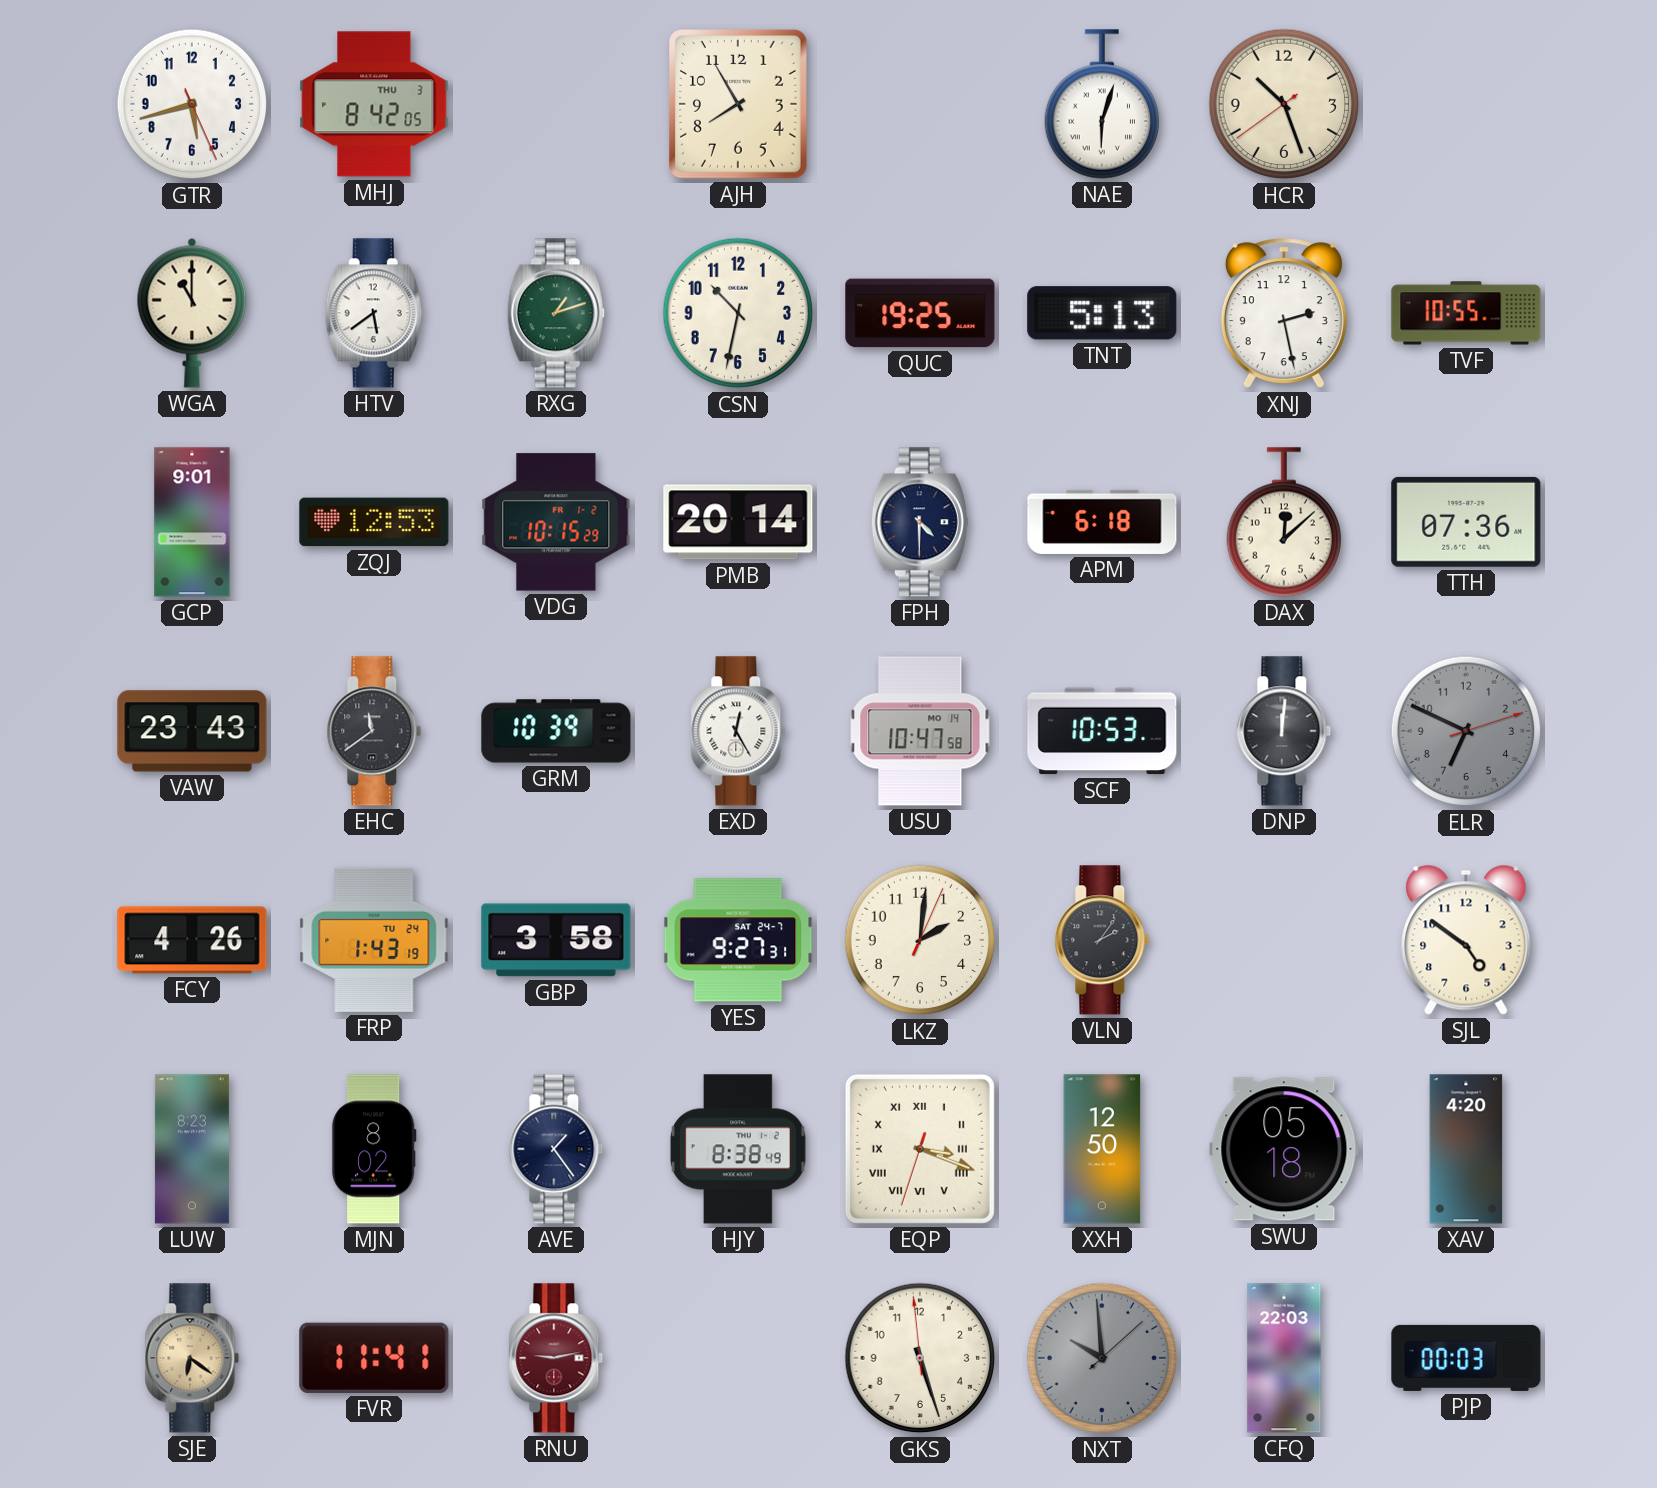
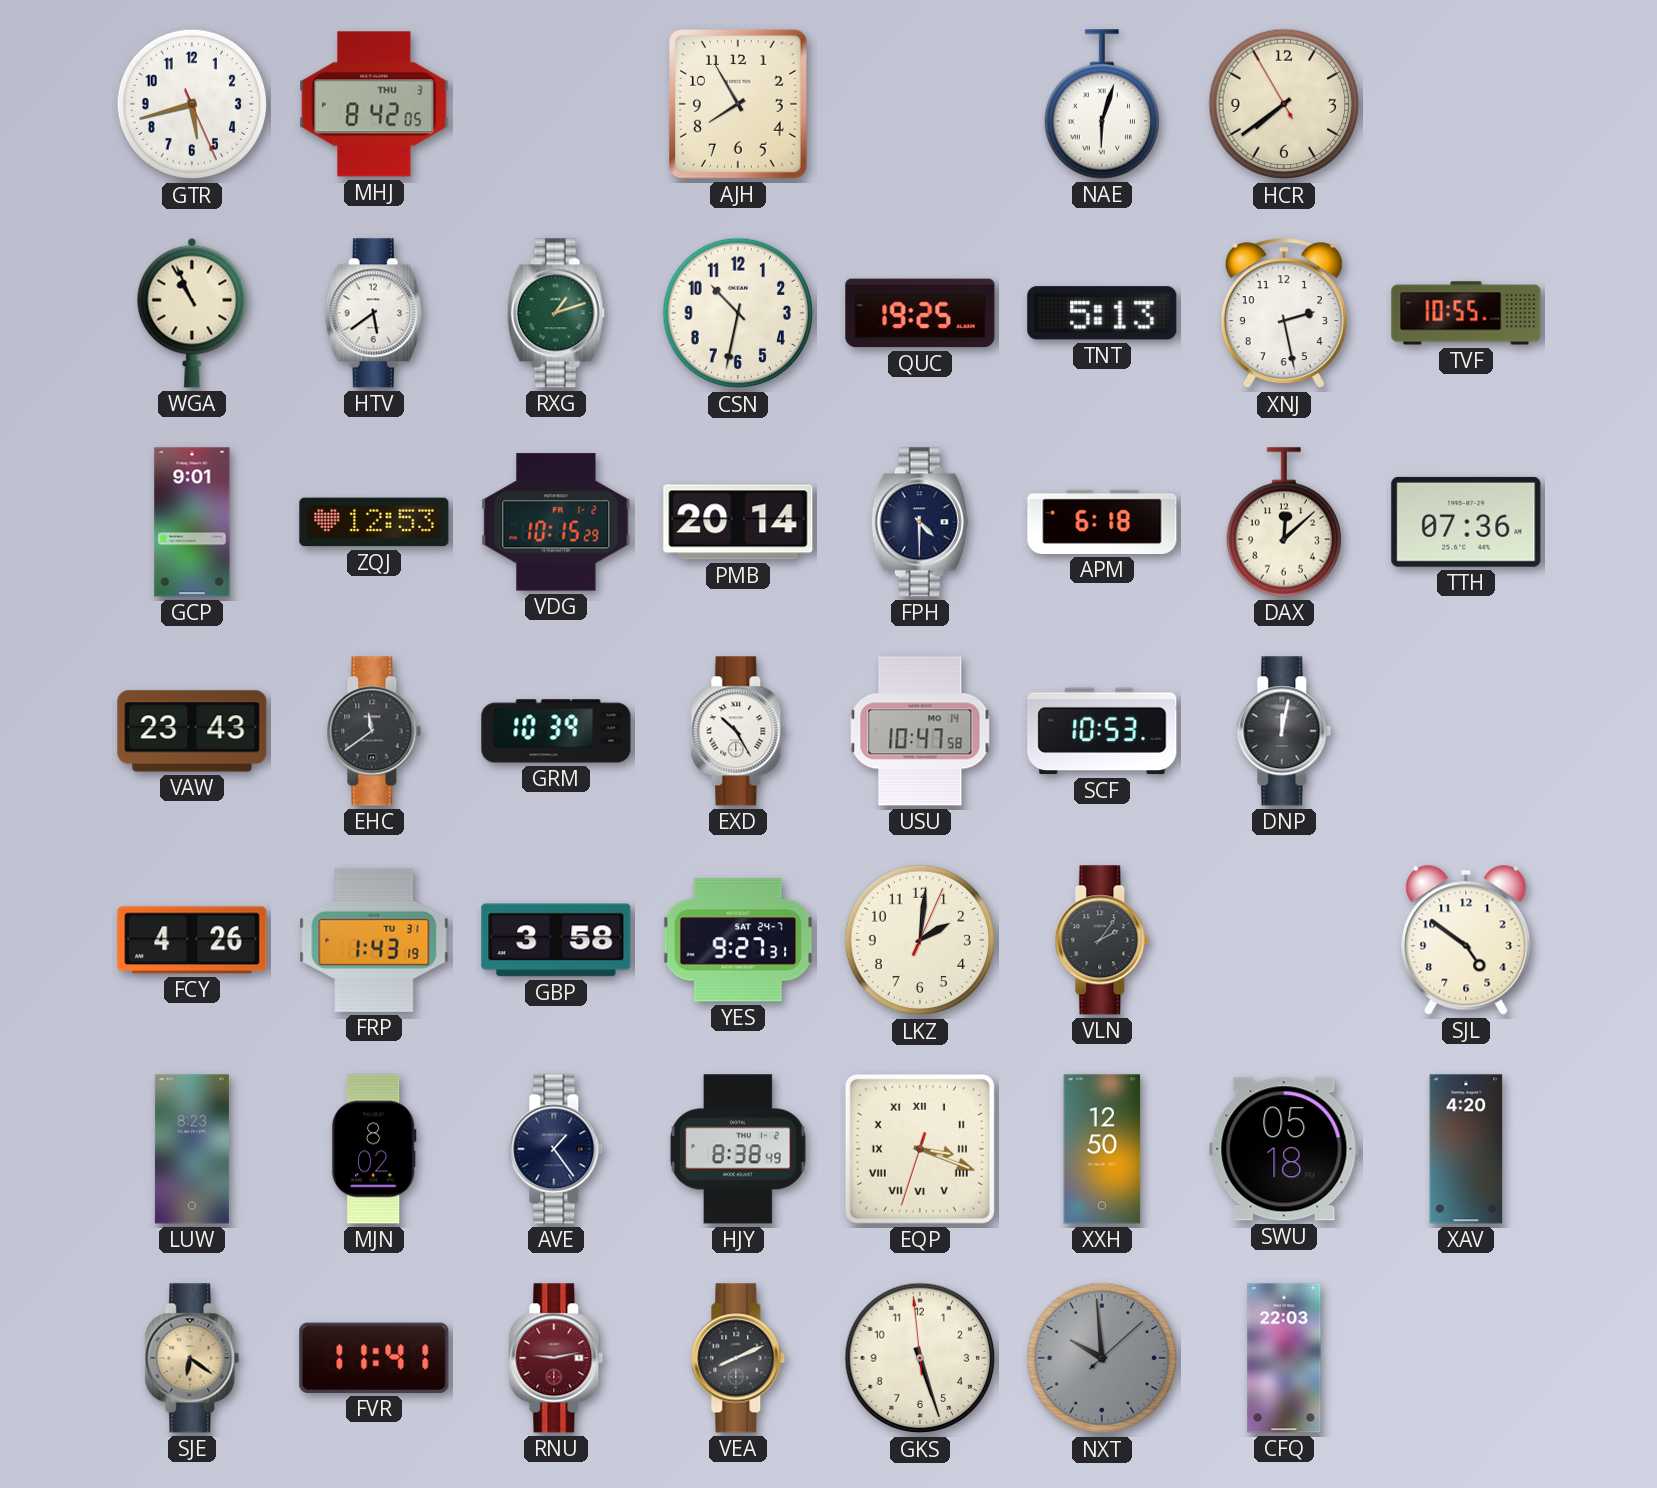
HCR: 10:26 -> 7:38
WGA: 11:00 -> 10:56
EXD: 12:25 -> 10:25
DNP: 12:01 -> 12:02
ELR: 6:49 -> none
FRP date: TU 24 -> TU 31
VEA: none -> 8:11
PJP: 00:03 -> none
